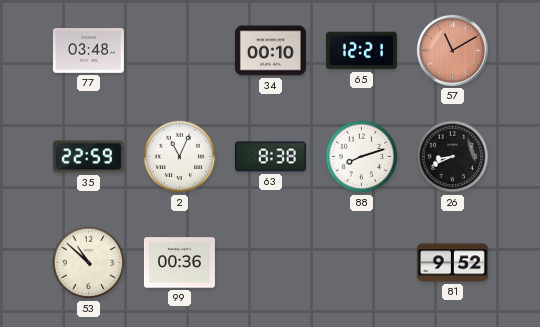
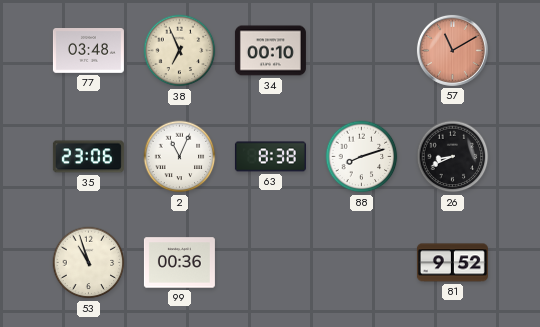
38: none -> 6:56
65: 12:21 -> none
35: 22:59 -> 23:06
53: 10:52 -> 10:57
